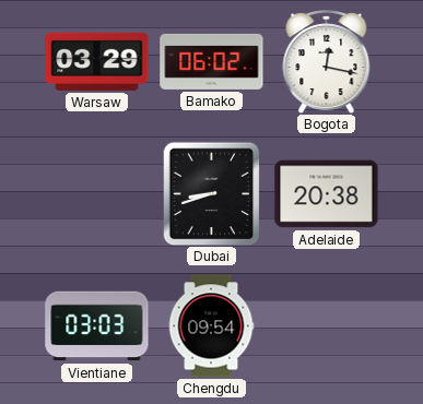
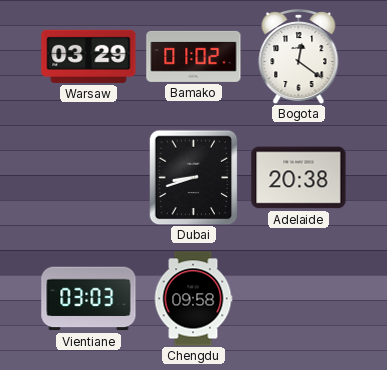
Bamako: 06:02 -> 01:02
Bogota: 12:17 -> 12:21
Chengdu: 09:54 -> 09:58
